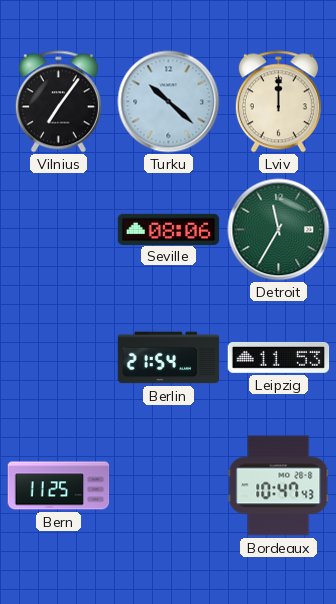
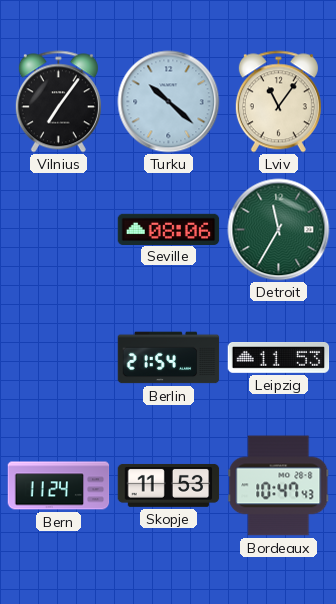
Lviv: 12:00 -> 11:06
Bern: 11:25 -> 11:24
Skopje: none -> 11:53
